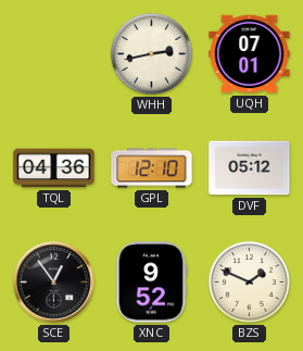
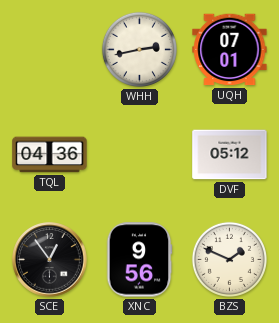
GPL: 12:10 -> none
XNC: 9:52 -> 9:56
